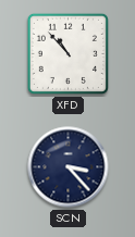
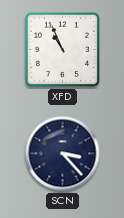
XFD: 10:53 -> 10:56
